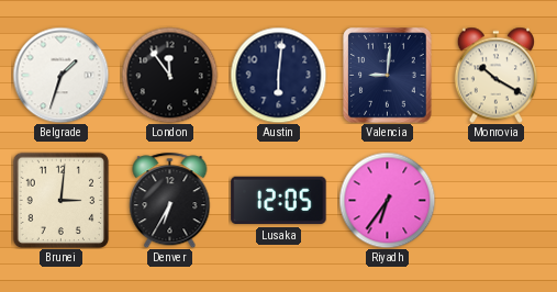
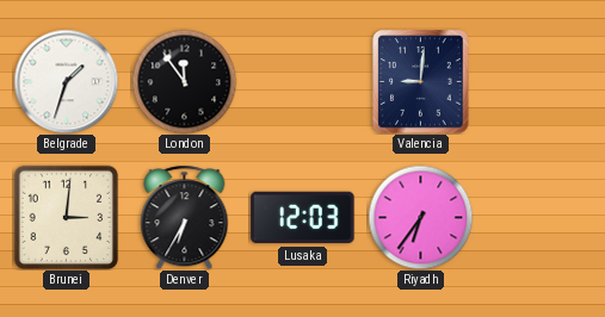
Austin: 6:01 -> none
Monrovia: 10:20 -> none
Lusaka: 12:05 -> 12:03
